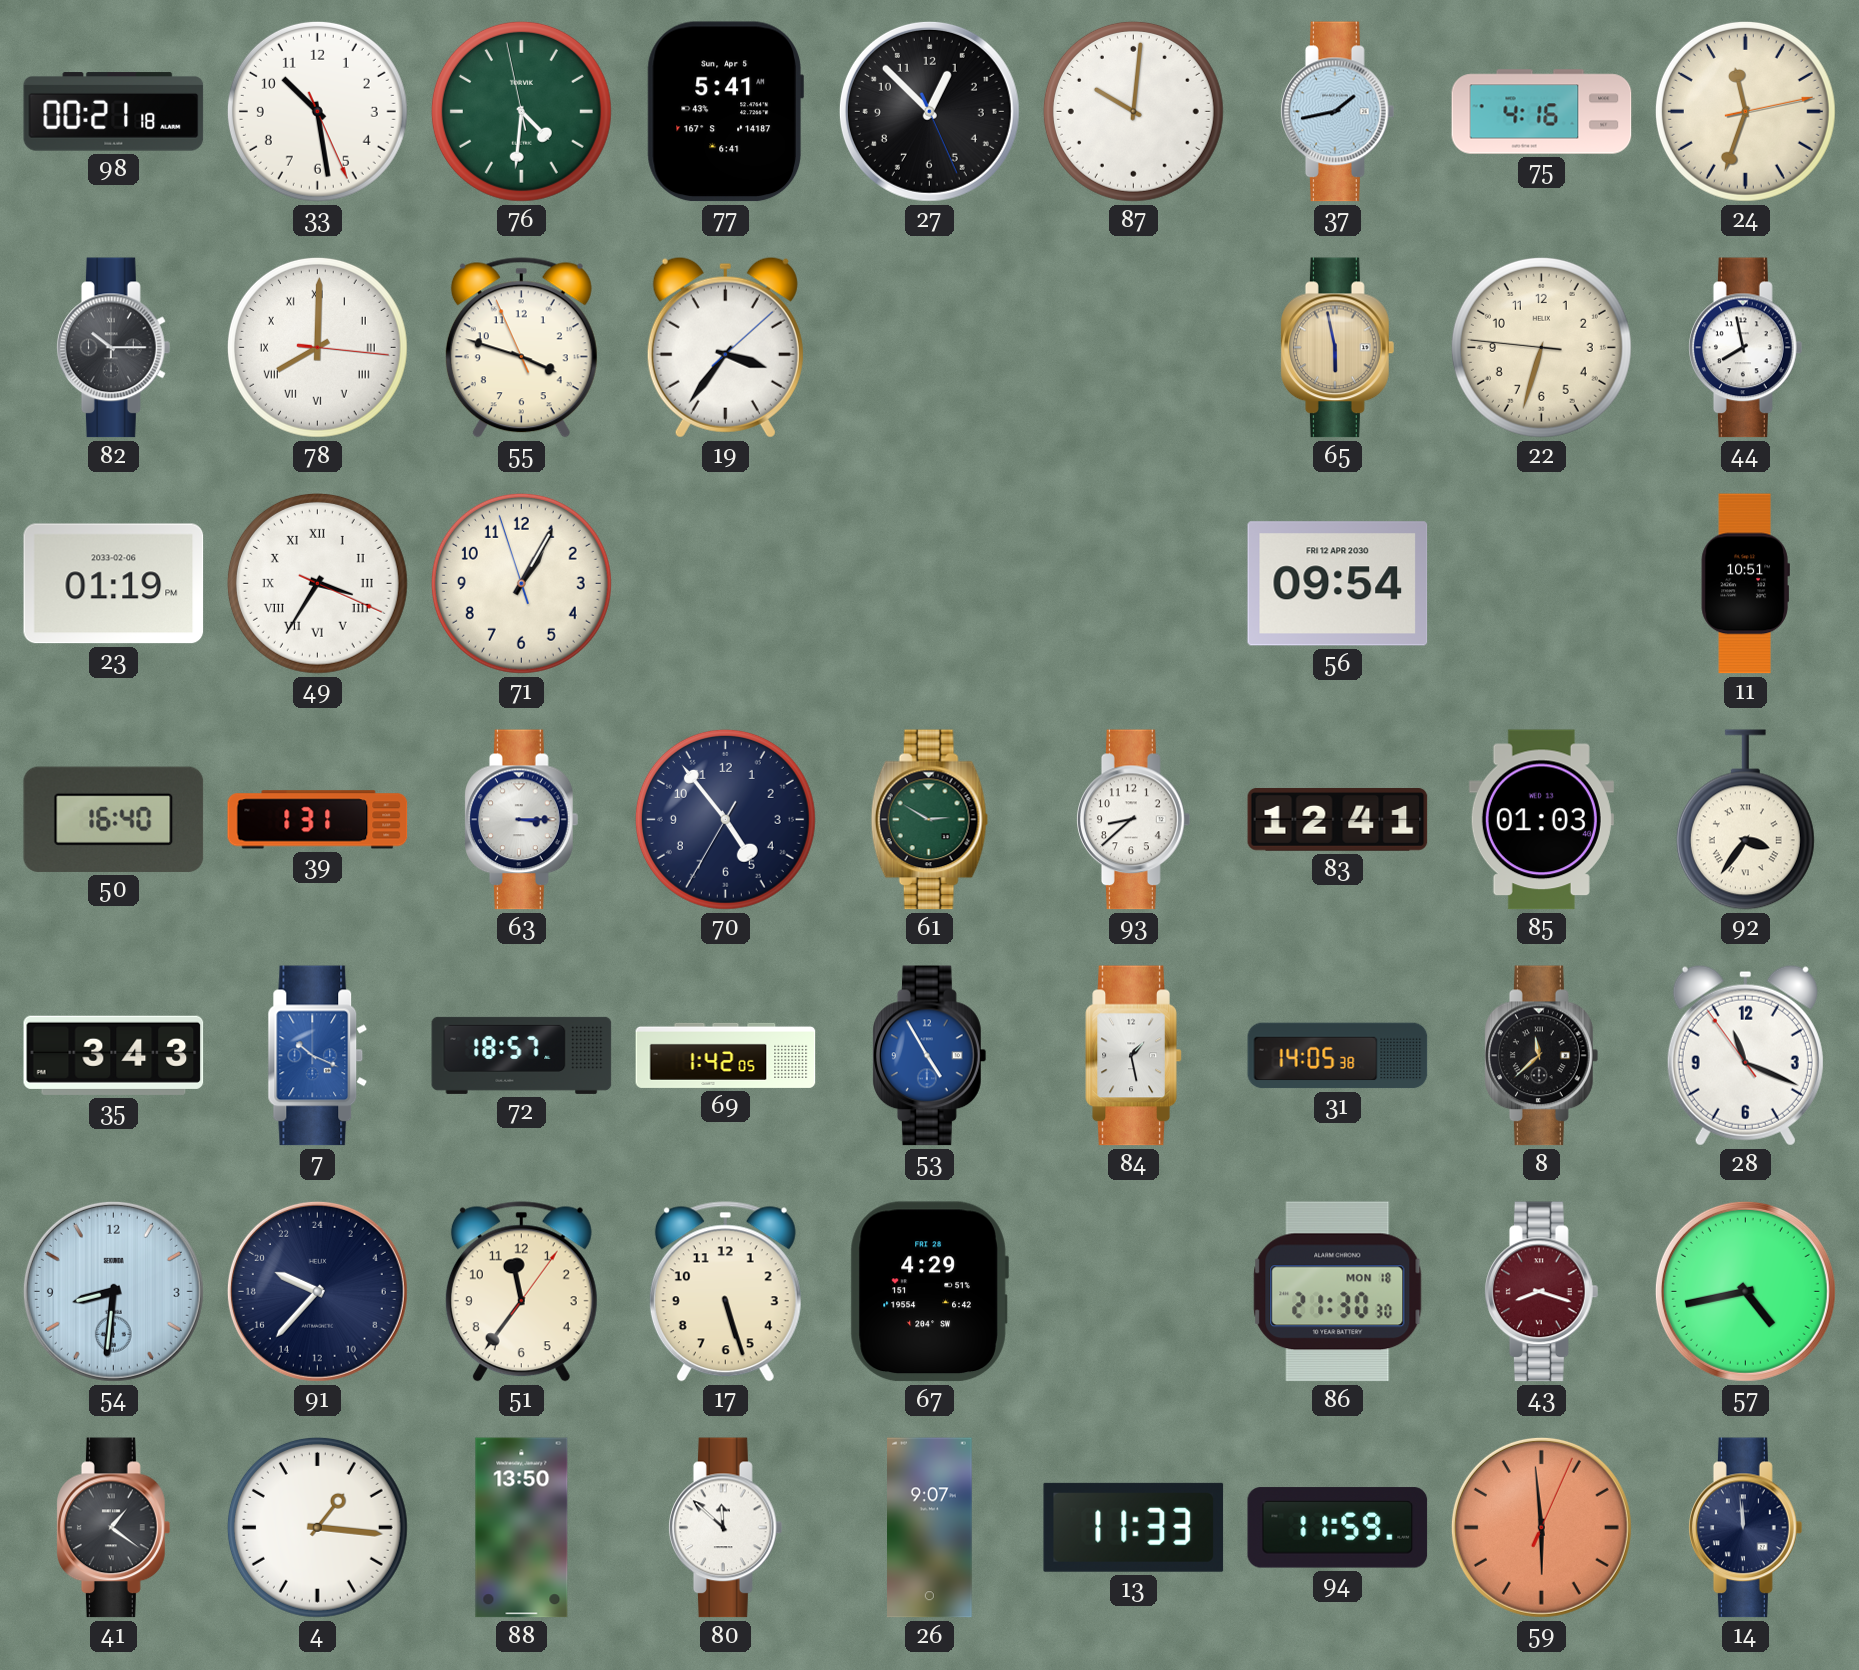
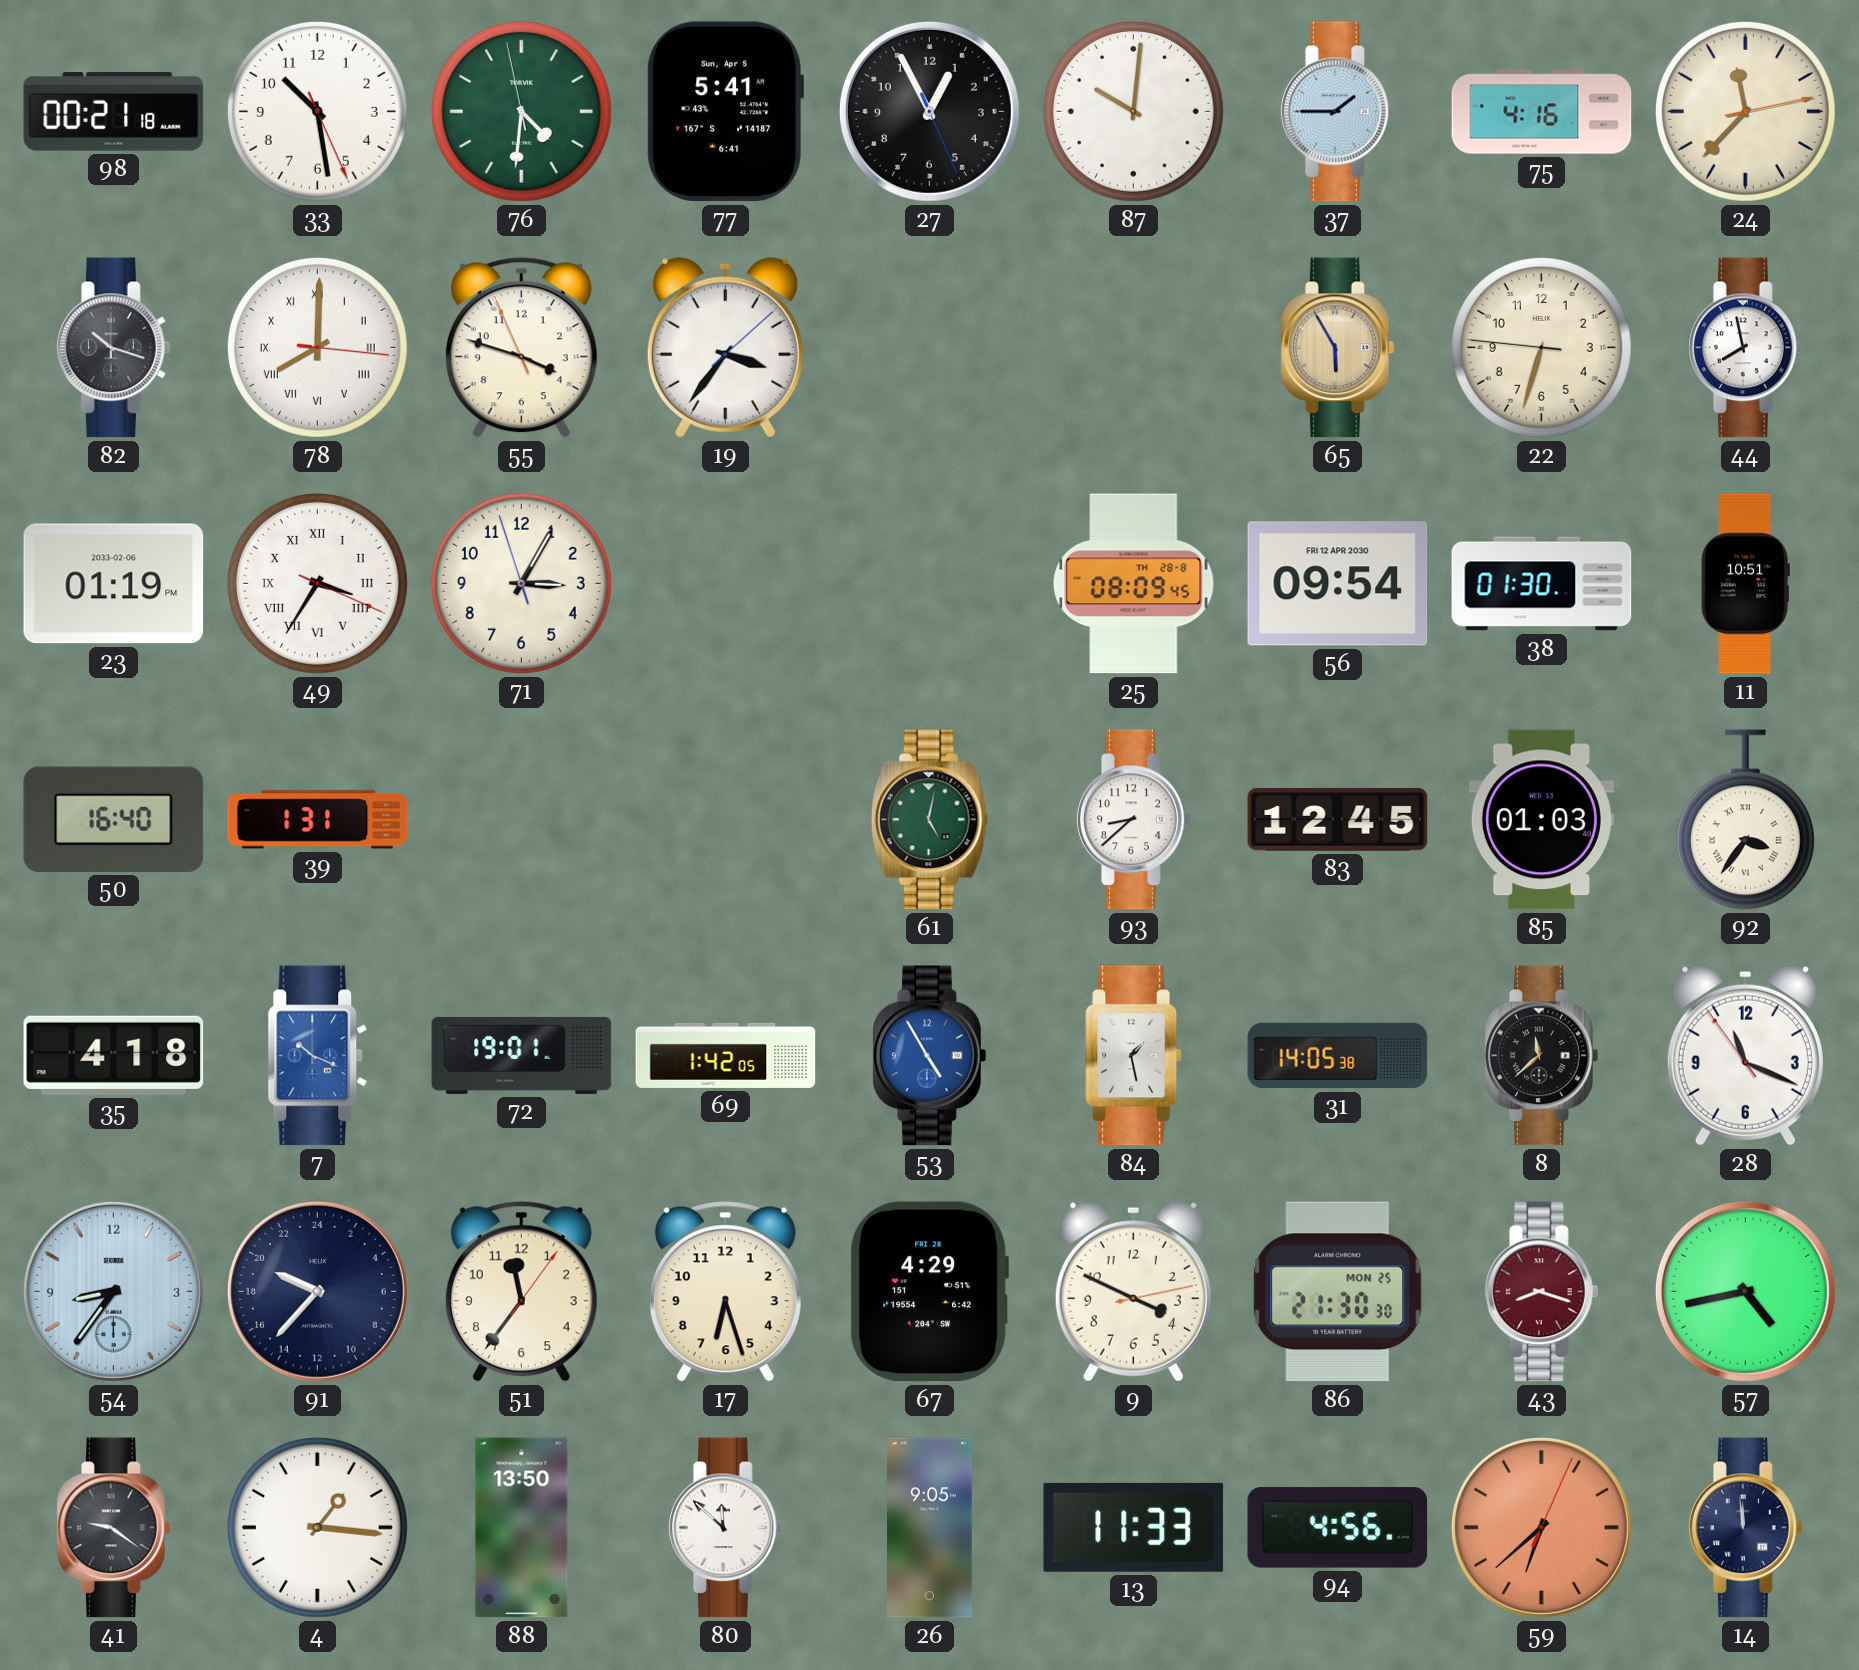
27: 12:52 -> 12:55
37: 1:43 -> 1:45
24: 11:33 -> 11:37
82: 10:15 -> 10:18
65: 5:58 -> 5:55
71: 1:04 -> 3:04
25: none -> 08:09
38: none -> 01:30
63: 3:15 -> none
70: 4:53 -> none
61: 2:50 -> 5:02
83: 12:41 -> 12:45
35: 3:43 -> 4:18
72: 18:57 -> 19:01
54: 8:31 -> 8:36
17: 5:27 -> 6:27
9: none -> 3:49
86 date: MON 18 -> MON 25
41: 1:21 -> 9:21
26: 9:07 -> 9:05
94: 11:59 -> 4:56
59: 5:59 -> 6:38
